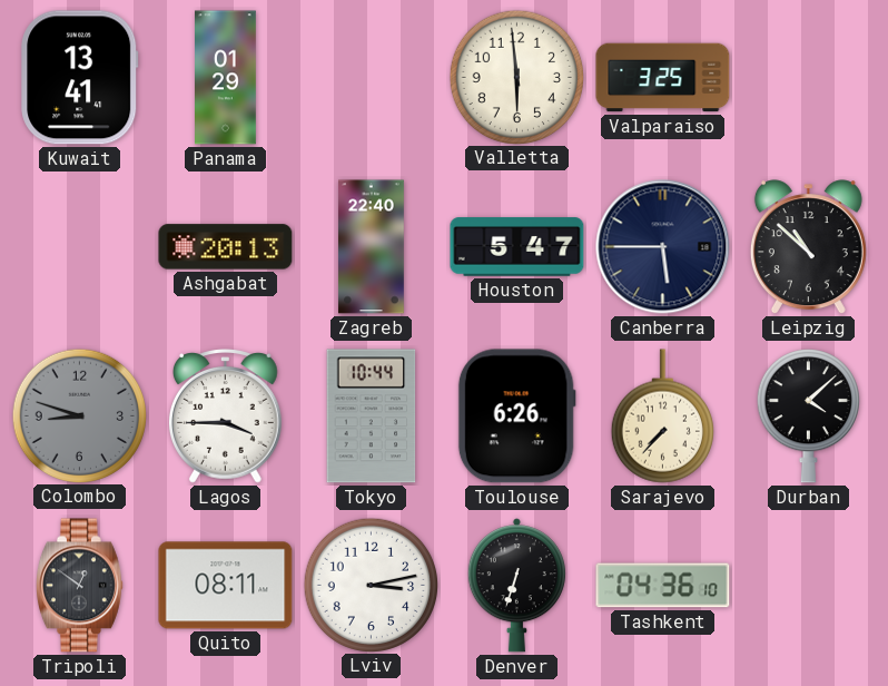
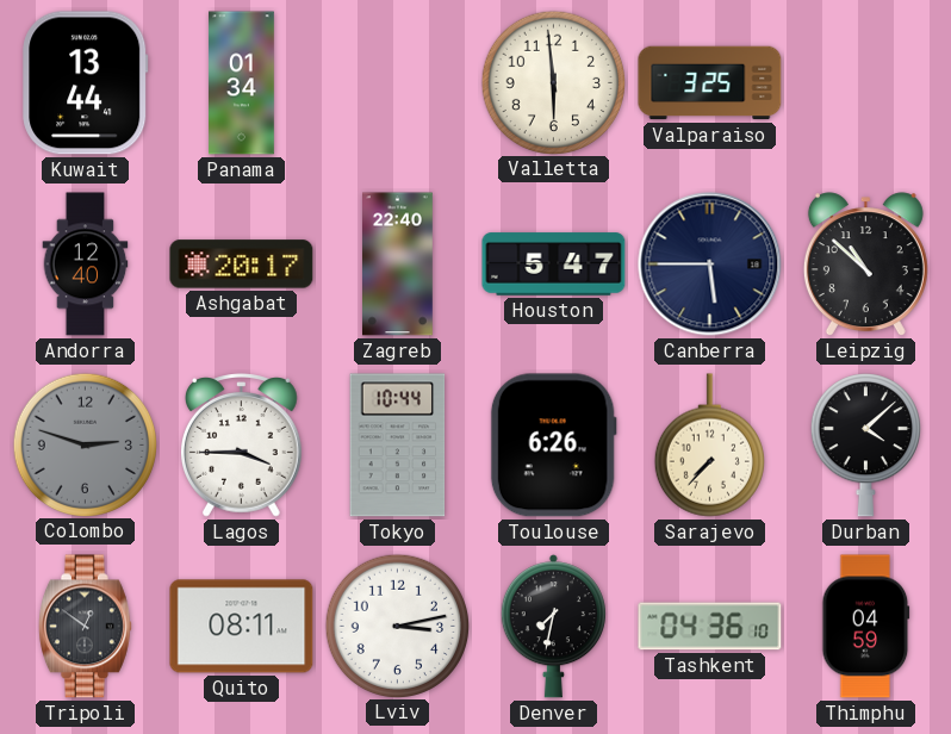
Kuwait: 13:41 -> 13:44
Panama: 01:29 -> 01:34
Andorra: none -> 12:40
Ashgabat: 20:13 -> 20:17
Colombo: 8:48 -> 2:48
Denver: 6:33 -> 7:32
Thimphu: none -> 04:59
